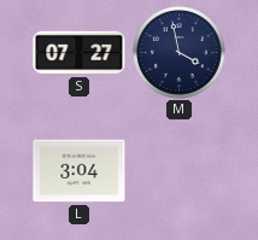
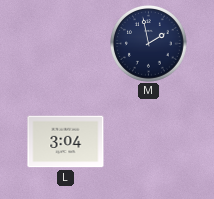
S: 07:27 -> none
M: 3:58 -> 1:58
